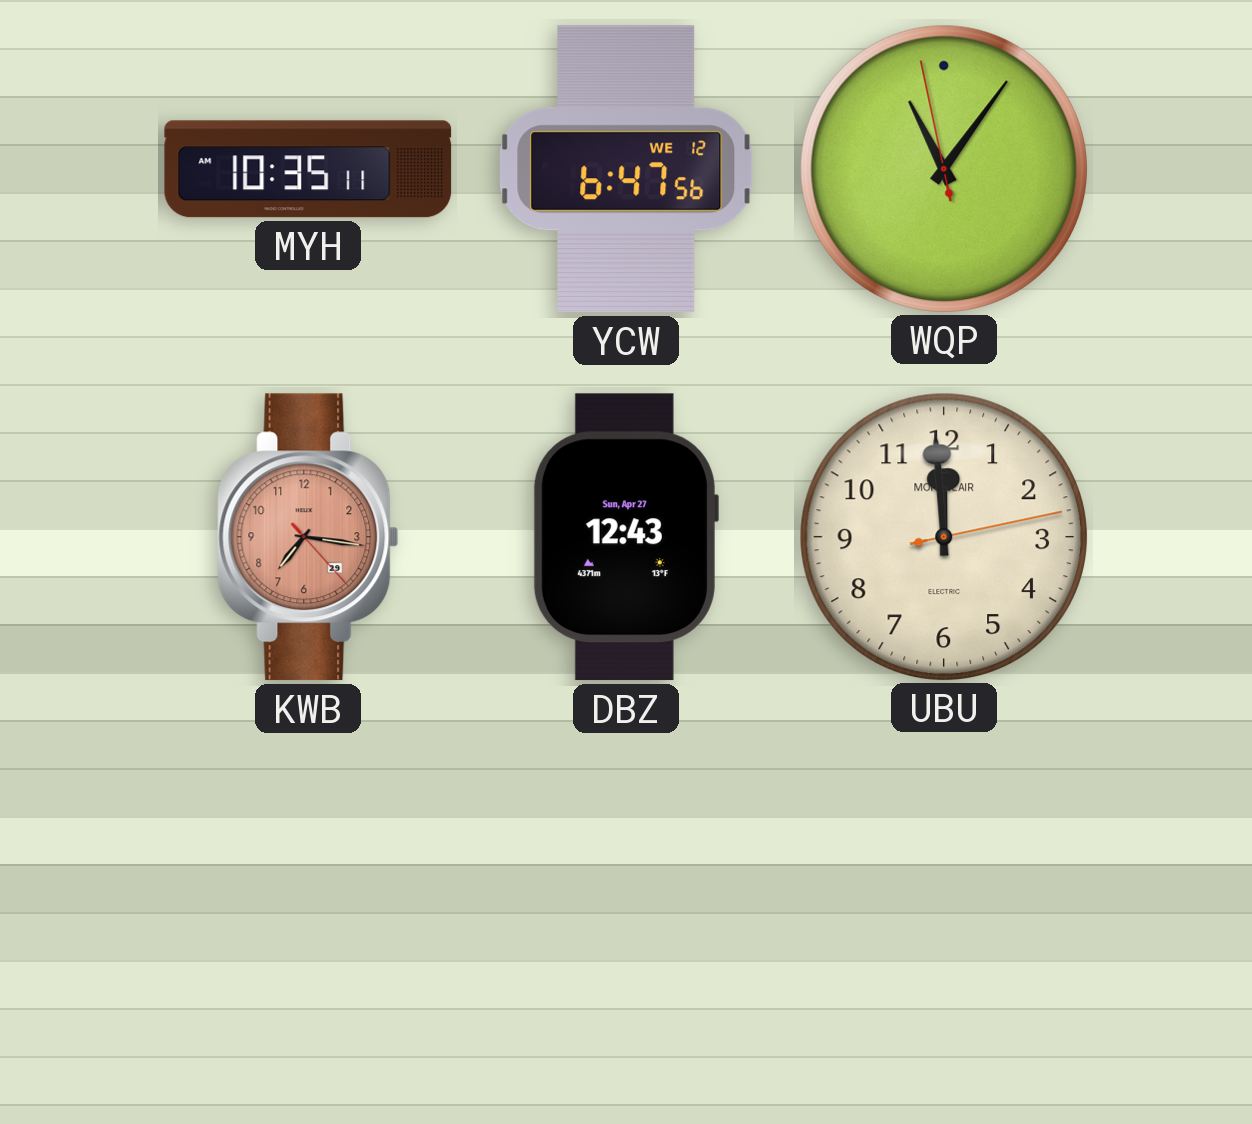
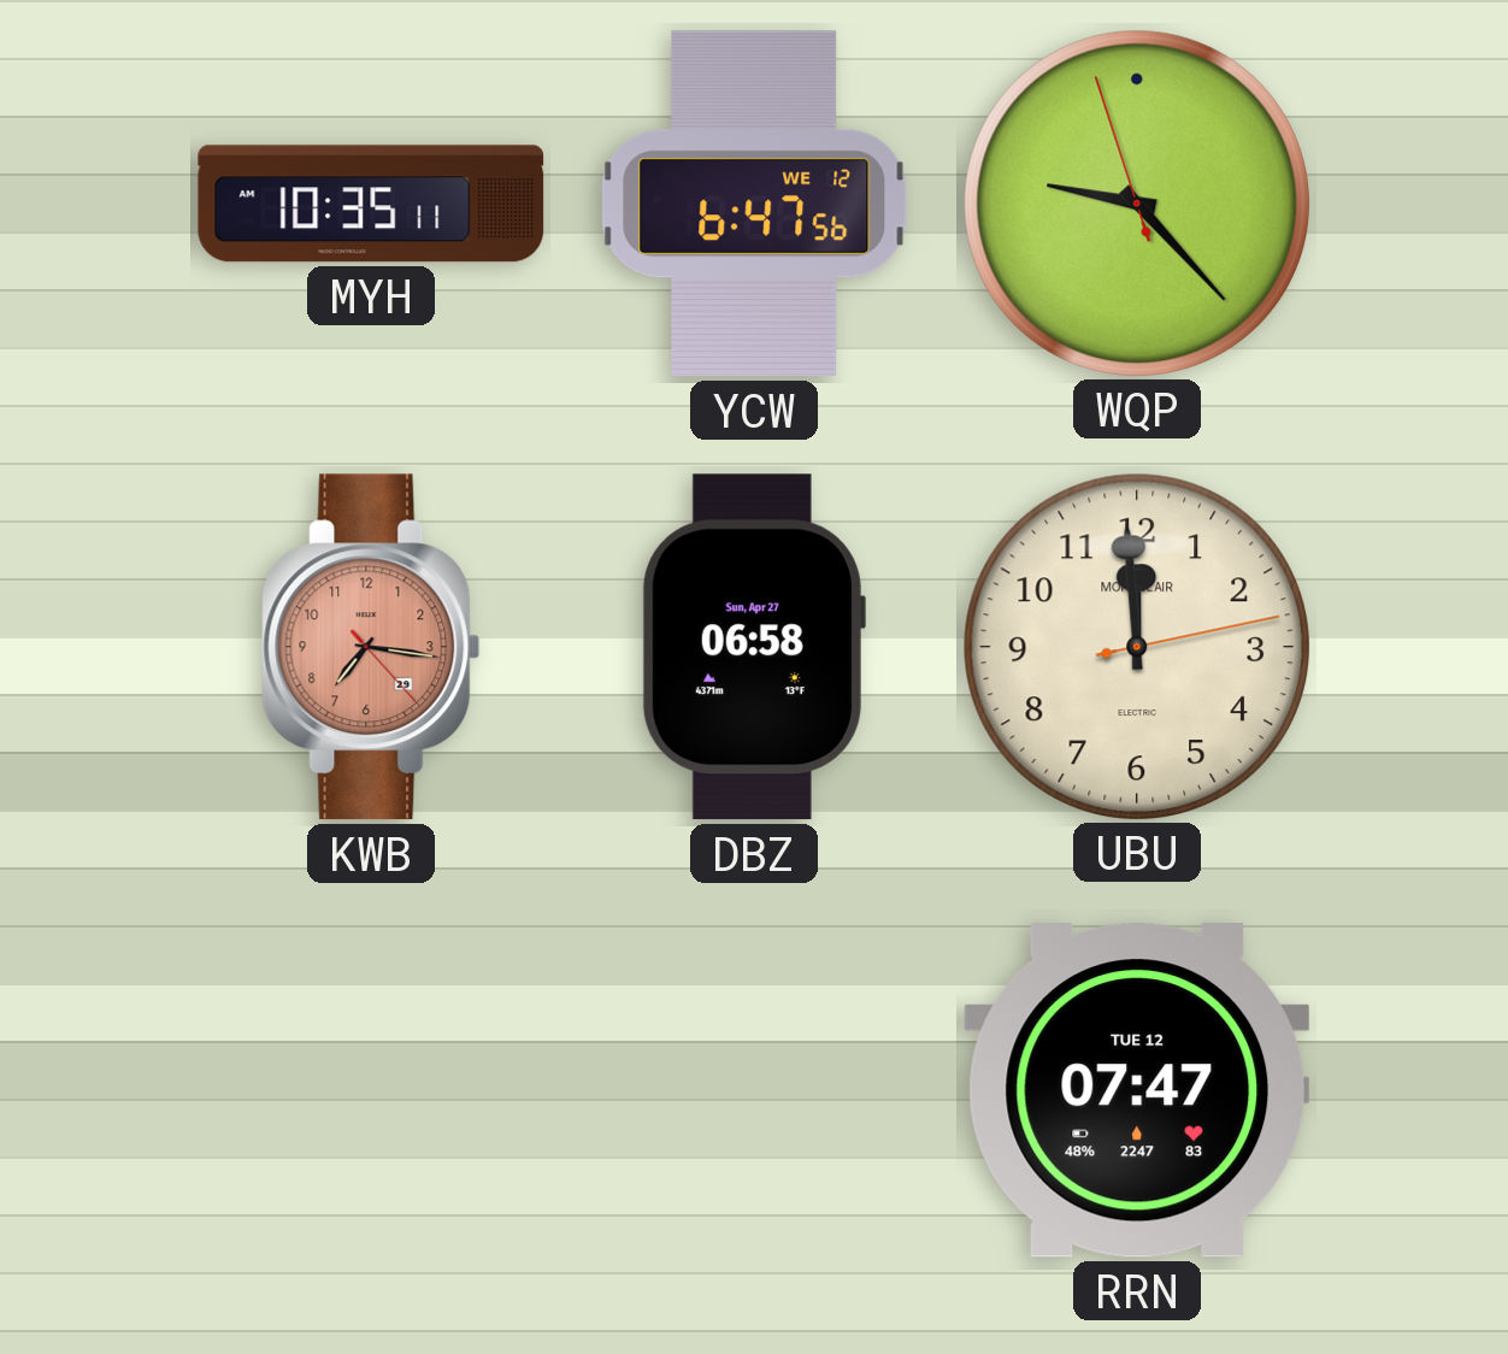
WQP: 11:05 -> 9:22
DBZ: 12:43 -> 06:58
RRN: none -> 07:47
